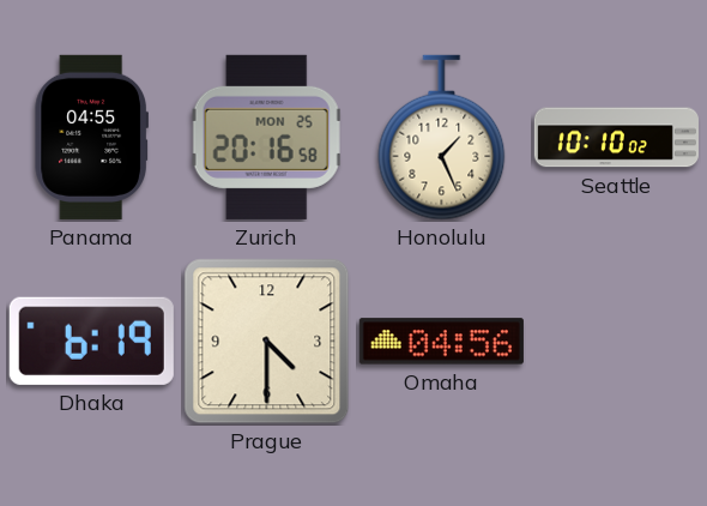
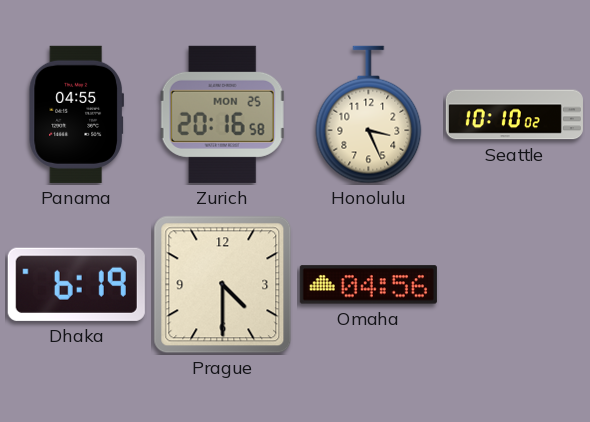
Honolulu: 1:26 -> 3:26
